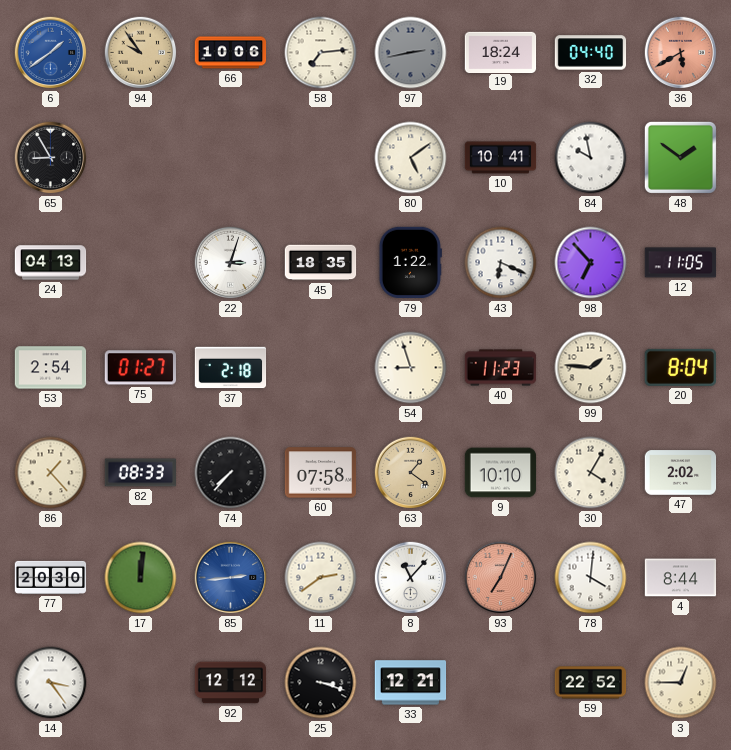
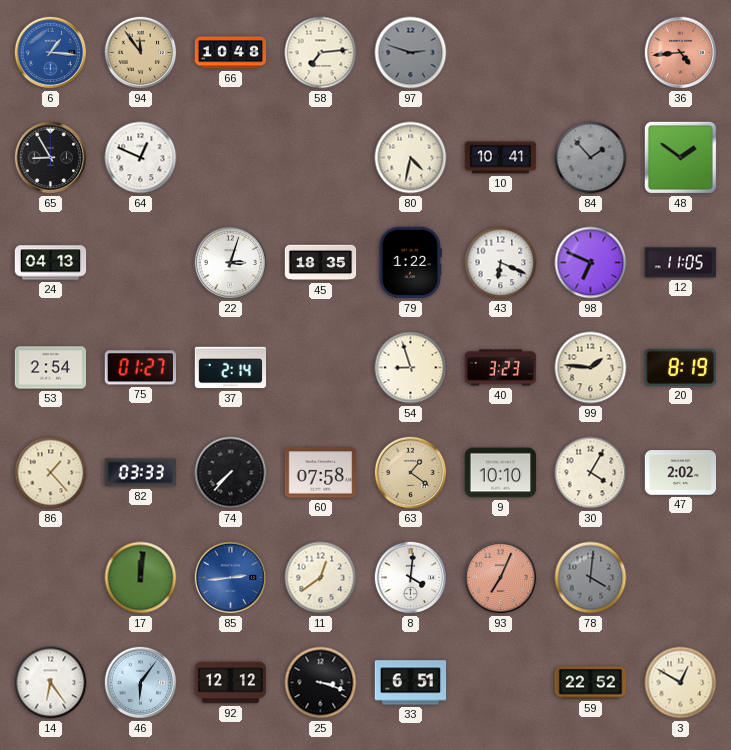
6: 1:39 -> 1:16
94: 9:54 -> 11:54
66: 10:06 -> 10:48
97: 2:43 -> 2:48
19: 18:24 -> none
32: 04:40 -> none
36: 5:40 -> 4:44
64: none -> 12:49
80: 5:09 -> 4:32
84: 9:58 -> 1:53
84 dial: white -> grey
98: 6:53 -> 6:49
37: 2:18 -> 2:14
40: 11:23 -> 3:23
20: 8:04 -> 8:19
82: 08:33 -> 03:33
77: 20:30 -> none
11: 2:39 -> 12:39
8: 11:07 -> 4:01
78 dial: white -> grey
4: 8:44 -> none
14: 3:24 -> 6:24
46: none -> 6:06
33: 12:21 -> 6:51
3: 12:45 -> 12:50
